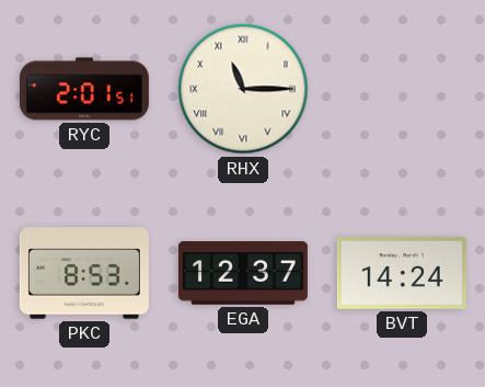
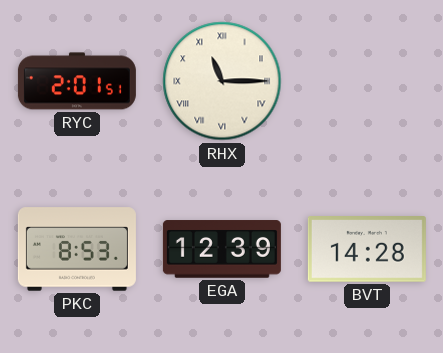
EGA: 12:37 -> 12:39
BVT: 14:24 -> 14:28
